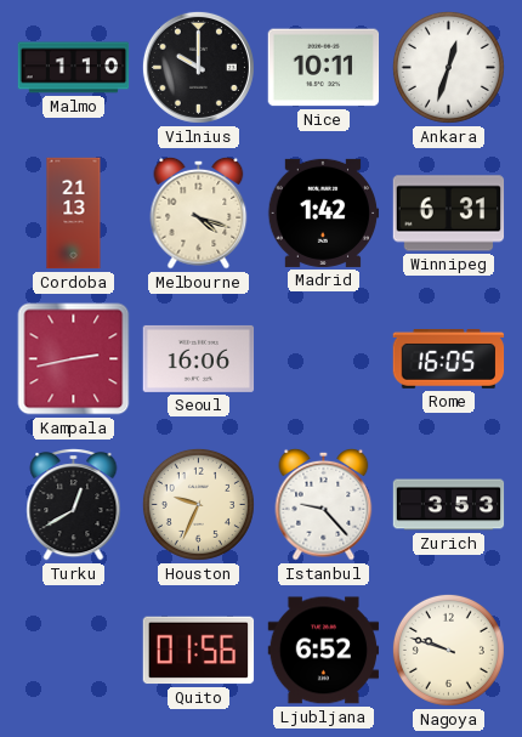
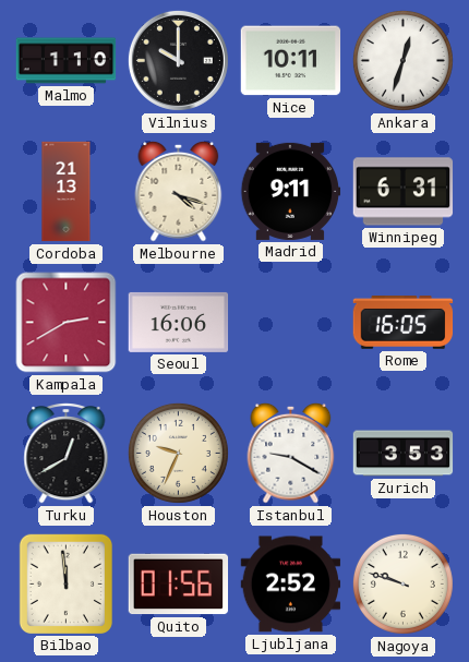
Madrid: 1:42 -> 9:11
Kampala: 2:43 -> 2:40
Istanbul: 9:23 -> 9:20
Bilbao: none -> 11:59
Ljubljana: 6:52 -> 2:52
